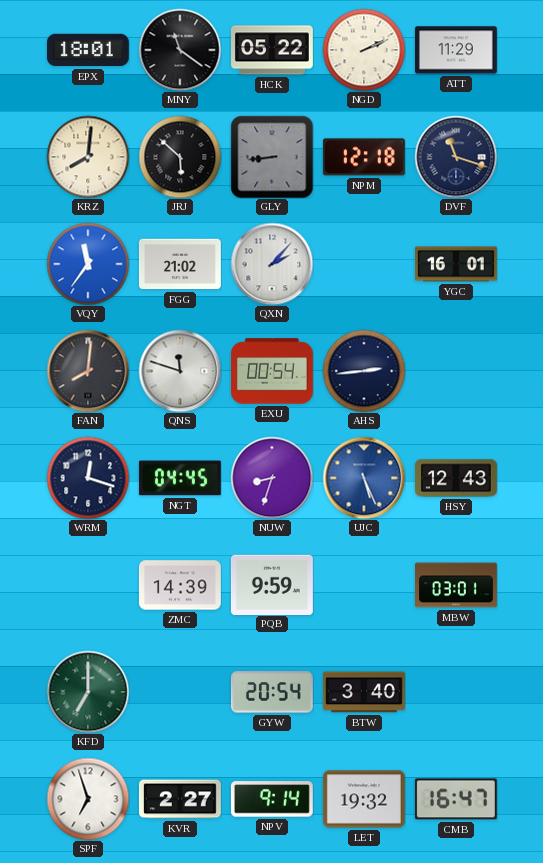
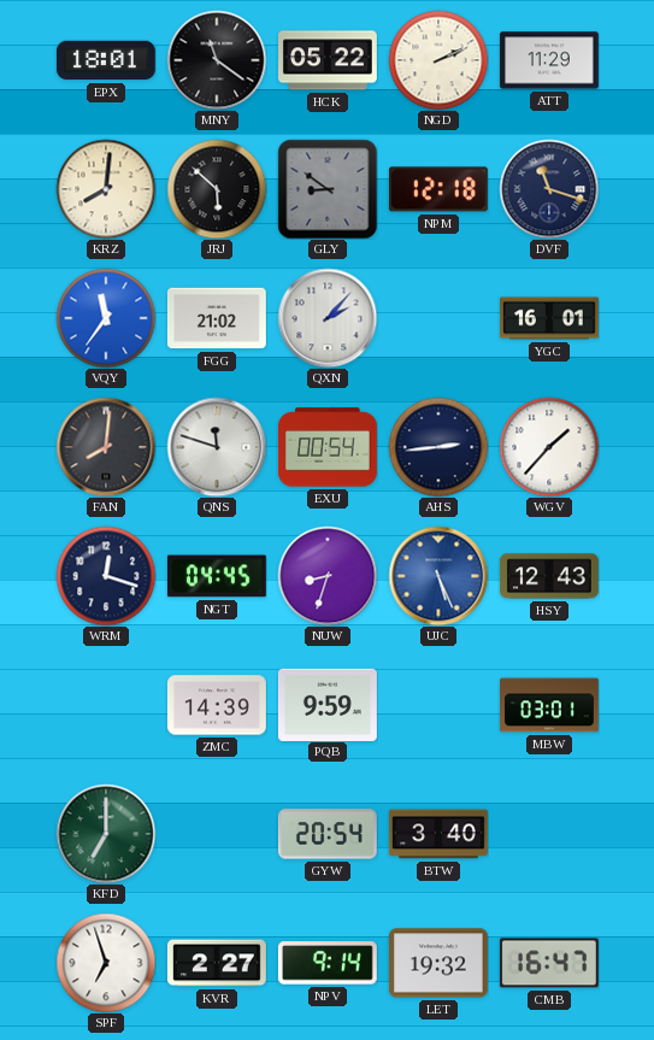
GLY: 8:44 -> 8:51
WGV: none -> 1:37
